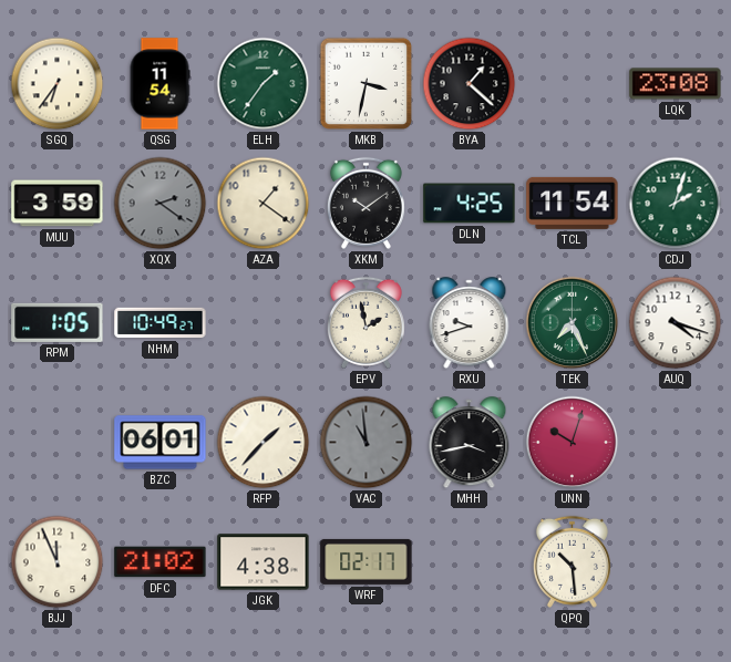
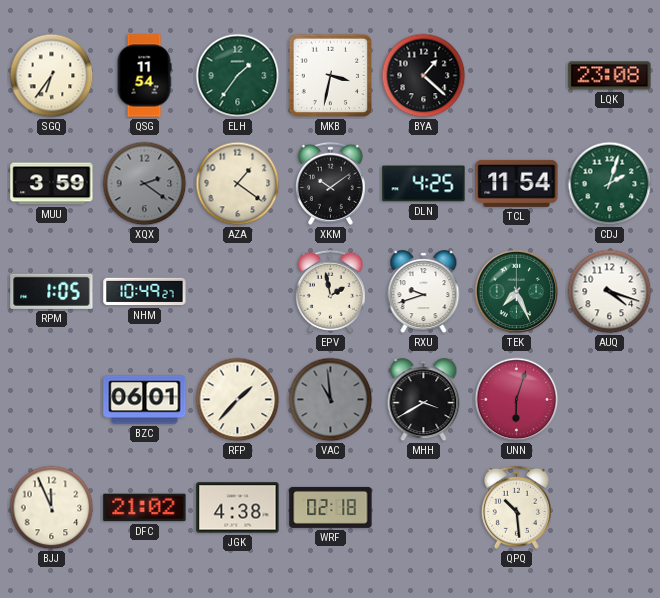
MHH: 3:43 -> 3:40
UNN: 10:03 -> 6:03
WRF: 02:17 -> 02:18
